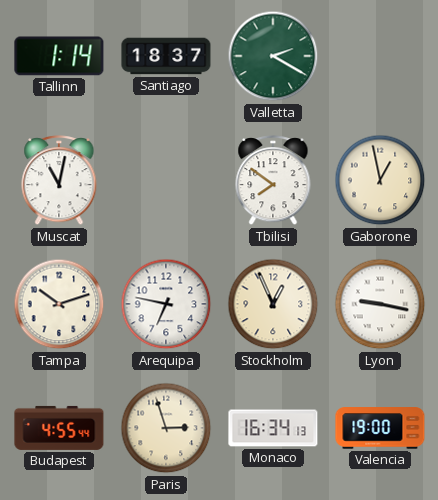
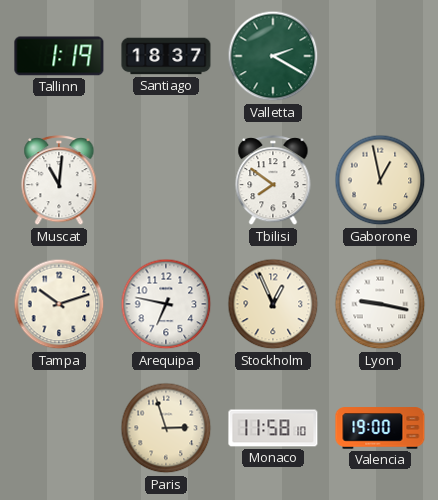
Tallinn: 1:14 -> 1:19
Muscat: 11:02 -> 11:01
Budapest: 4:55 -> none
Monaco: 16:34 -> 11:58
